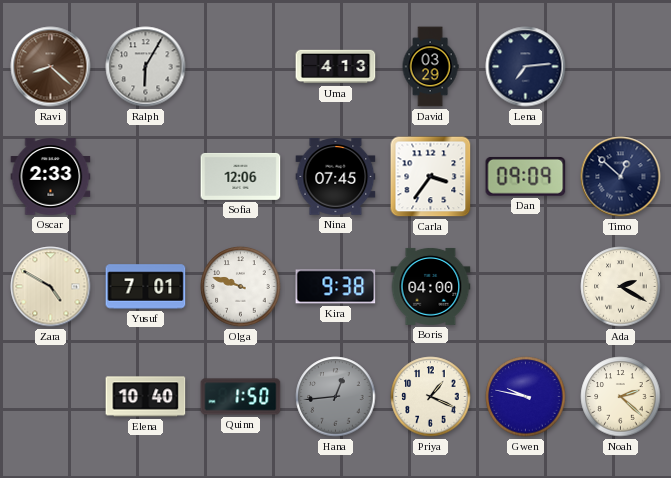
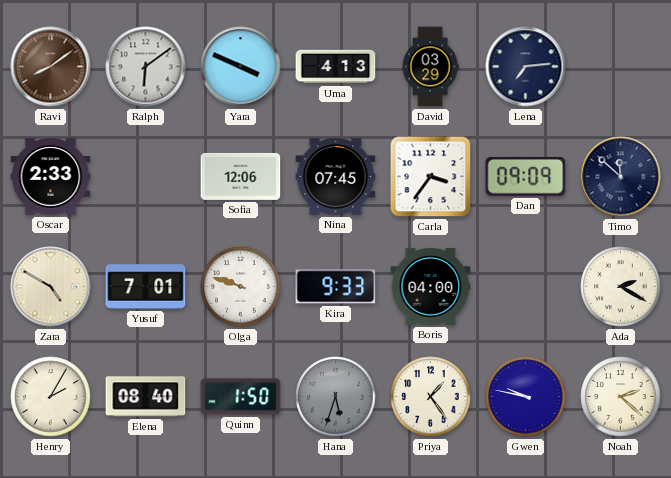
Ravi: 8:22 -> 8:09
Ralph: 6:05 -> 6:09
Yara: none -> 3:49
Timo: 12:52 -> 11:52
Kira: 9:38 -> 9:33
Henry: none -> 2:05
Elena: 10:40 -> 08:40
Hana: 12:44 -> 5:33
Priya: 1:19 -> 1:24
